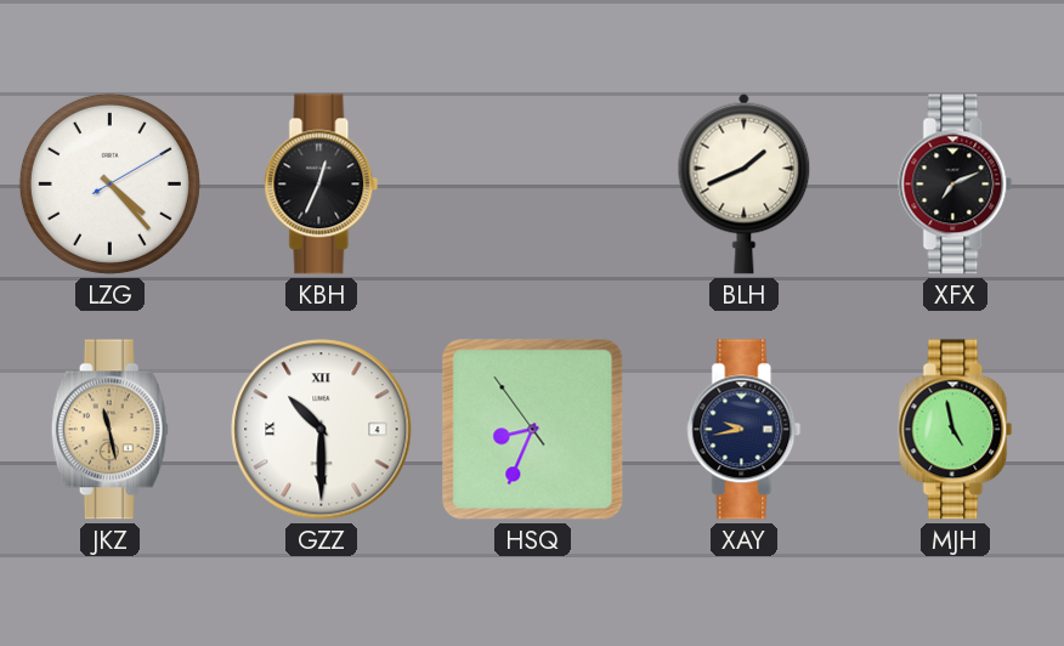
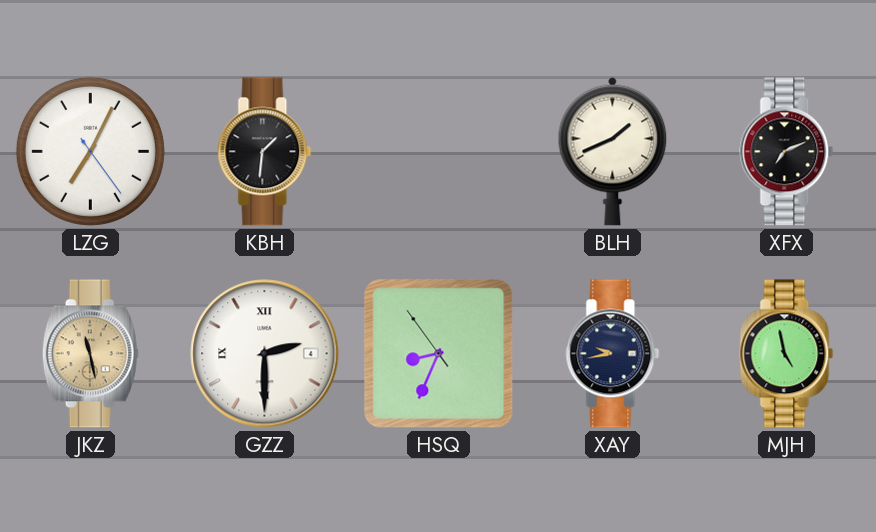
LZG: 4:23 -> 7:04
KBH: 12:34 -> 1:31
GZZ: 10:30 -> 2:30
